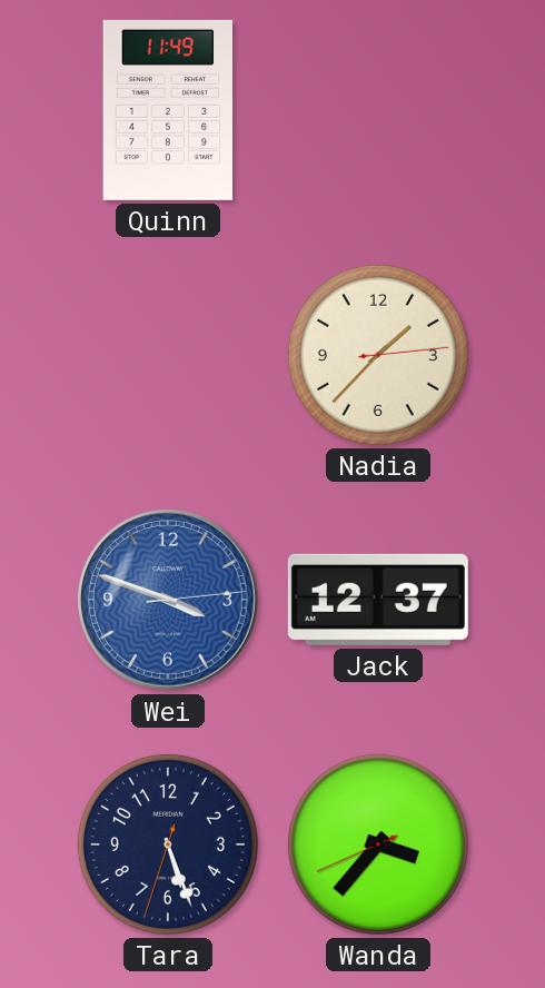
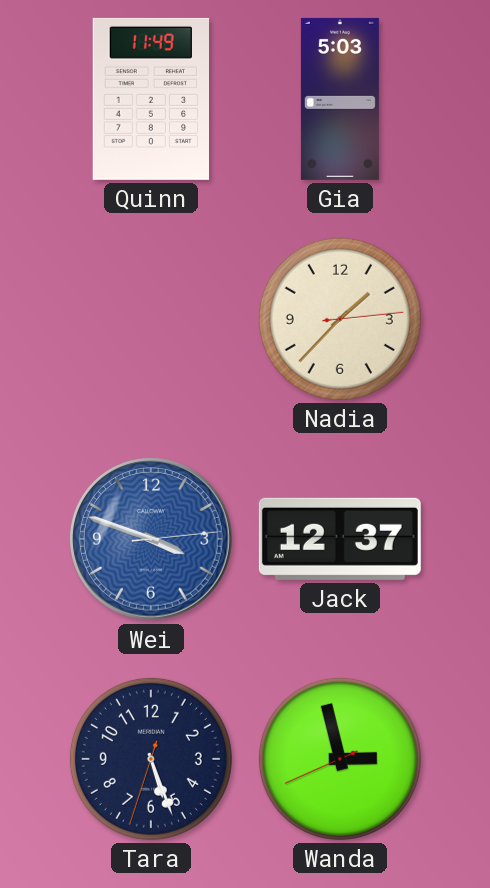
Gia: none -> 5:03
Wanda: 3:36 -> 2:57
